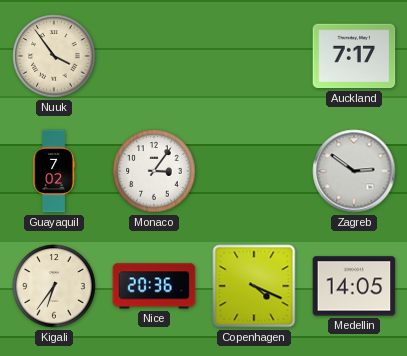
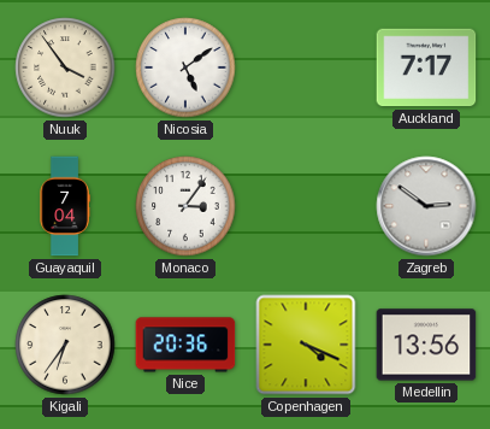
Nicosia: none -> 5:09
Guayaquil: 7:02 -> 7:04
Medellin: 14:05 -> 13:56
